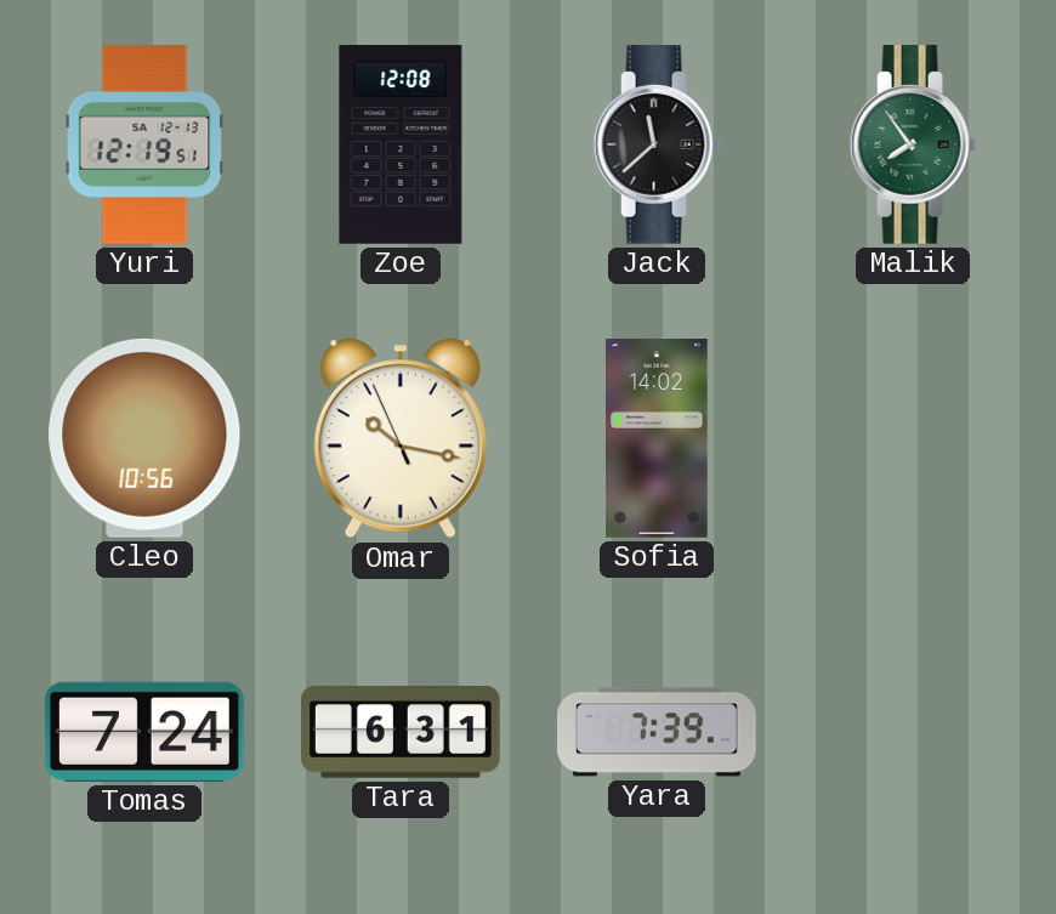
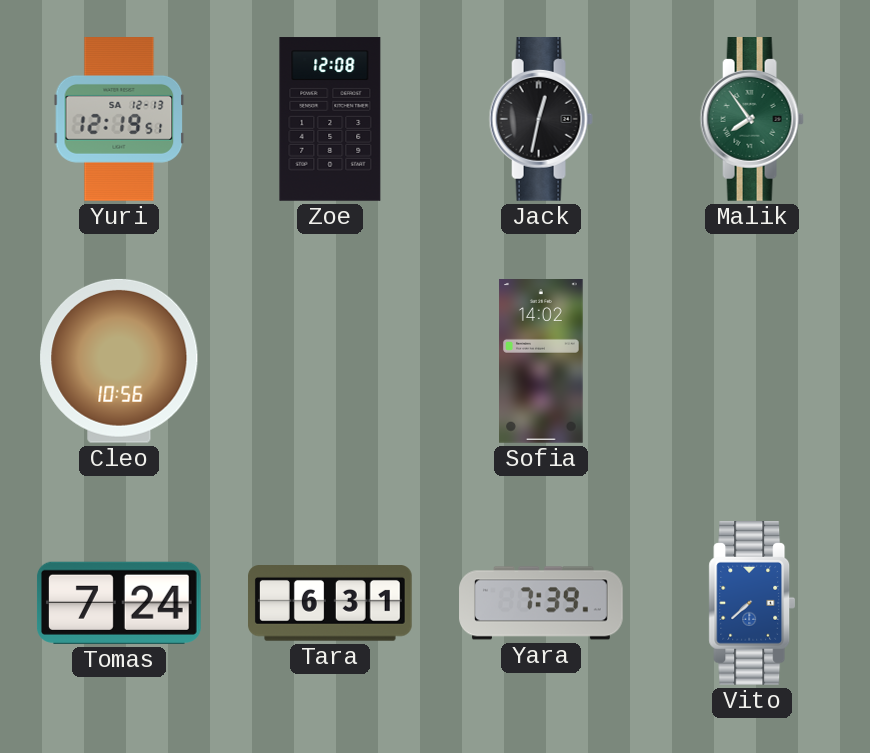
Jack: 11:38 -> 12:32
Omar: 10:16 -> none
Vito: none -> 7:38
